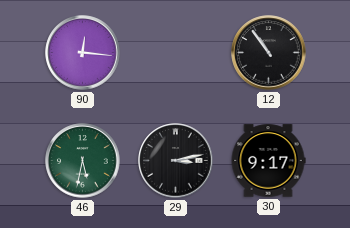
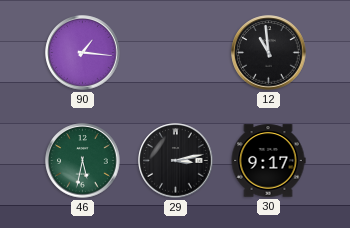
90: 12:16 -> 1:16
12: 10:54 -> 10:59
